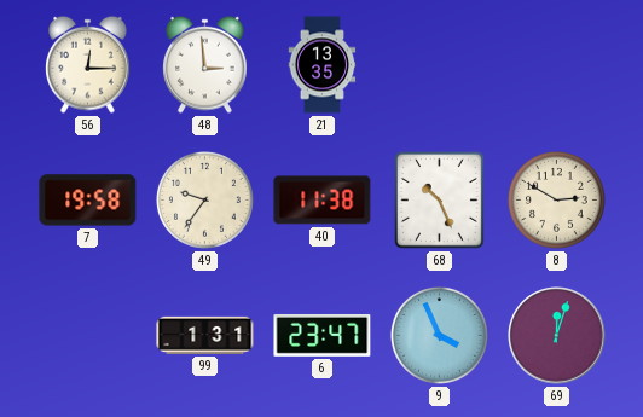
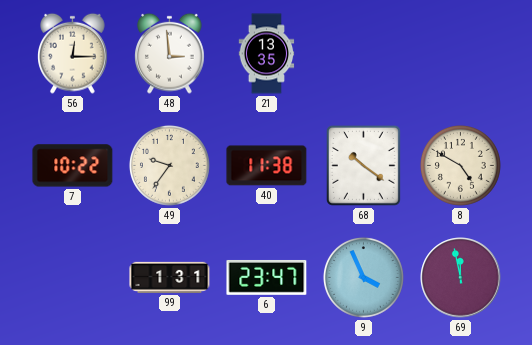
7: 19:58 -> 10:22
68: 10:26 -> 10:21
8: 2:50 -> 4:50
69: 12:03 -> 11:58
